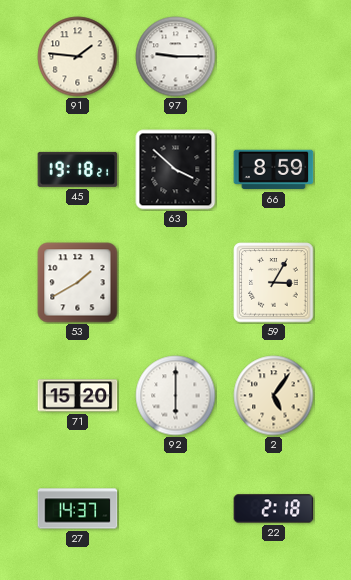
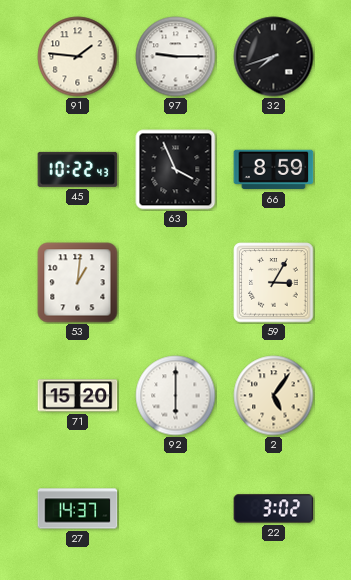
32: none -> 7:42
45: 19:18 -> 10:22
63: 3:52 -> 3:56
53: 1:40 -> 1:01
22: 2:18 -> 3:02
